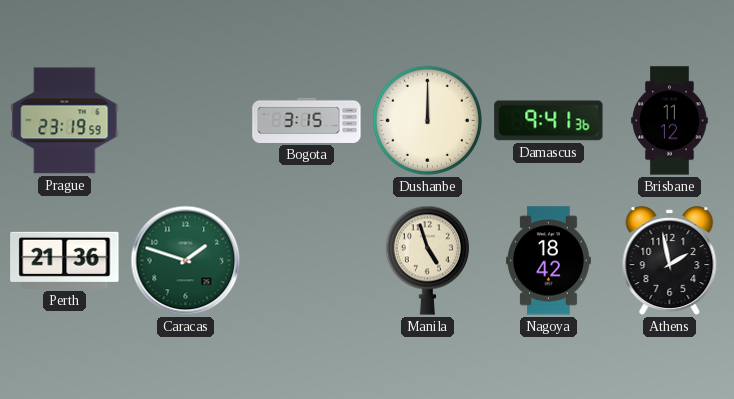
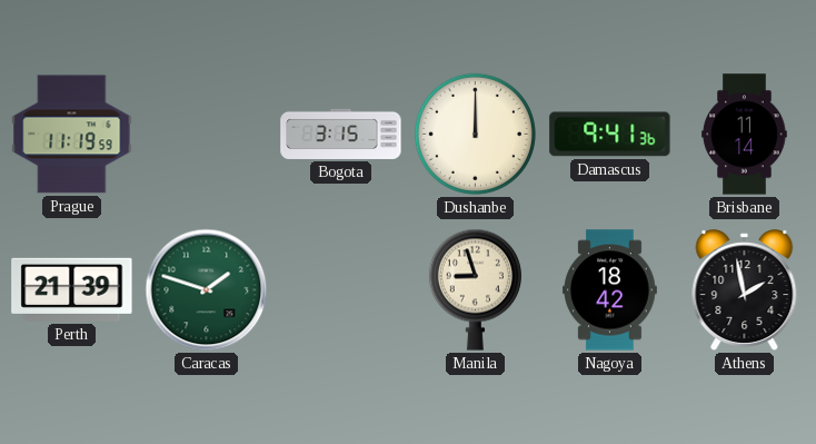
Prague: 23:19 -> 11:19
Brisbane: 11:12 -> 11:14
Perth: 21:36 -> 21:39
Manila: 4:57 -> 8:57
